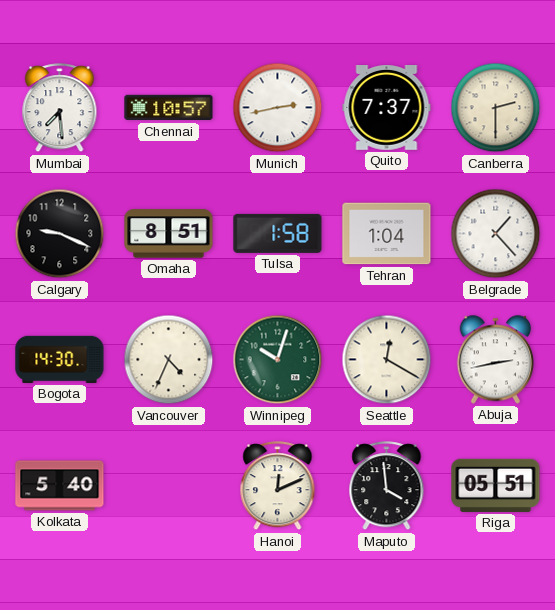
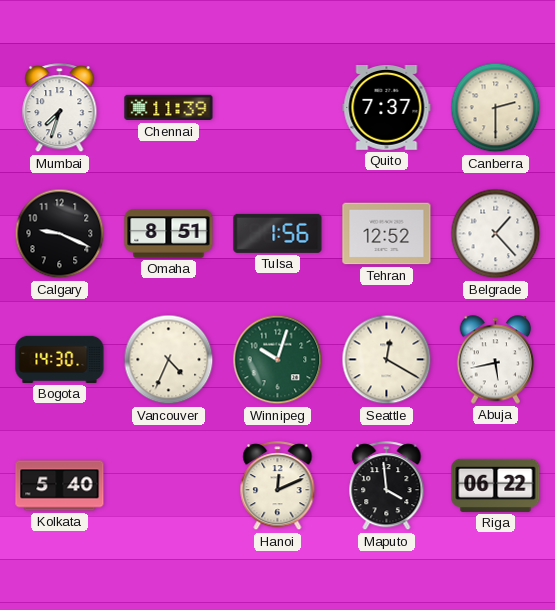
Mumbai: 7:29 -> 7:33
Chennai: 10:57 -> 11:39
Munich: 2:43 -> none
Tulsa: 1:58 -> 1:56
Tehran: 1:04 -> 12:52
Abuja: 2:43 -> 5:43
Riga: 05:51 -> 06:22
